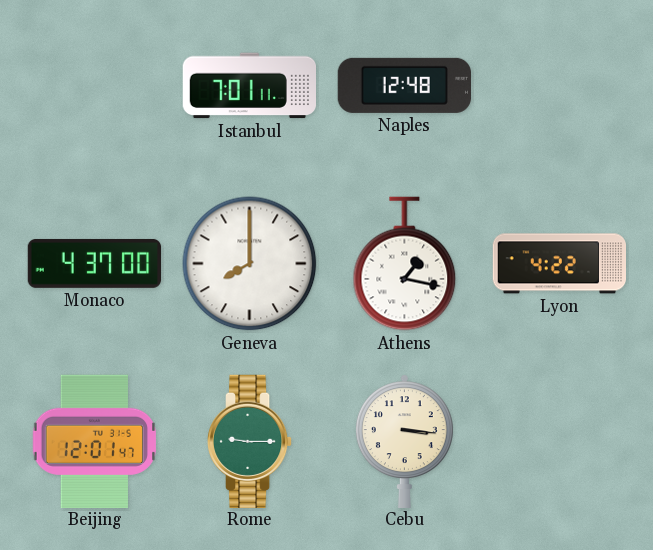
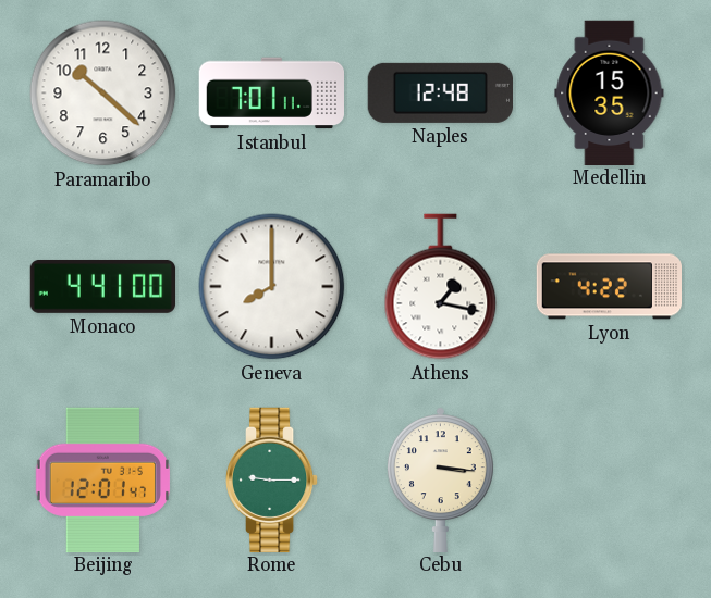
Paramaribo: none -> 10:22
Medellin: none -> 15:35
Monaco: 4:37 -> 4:41
